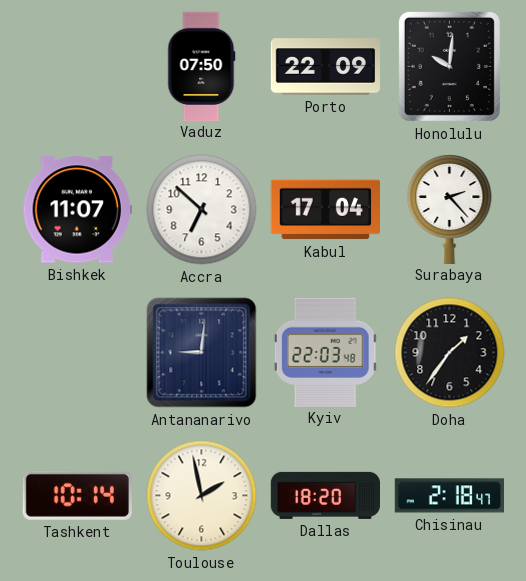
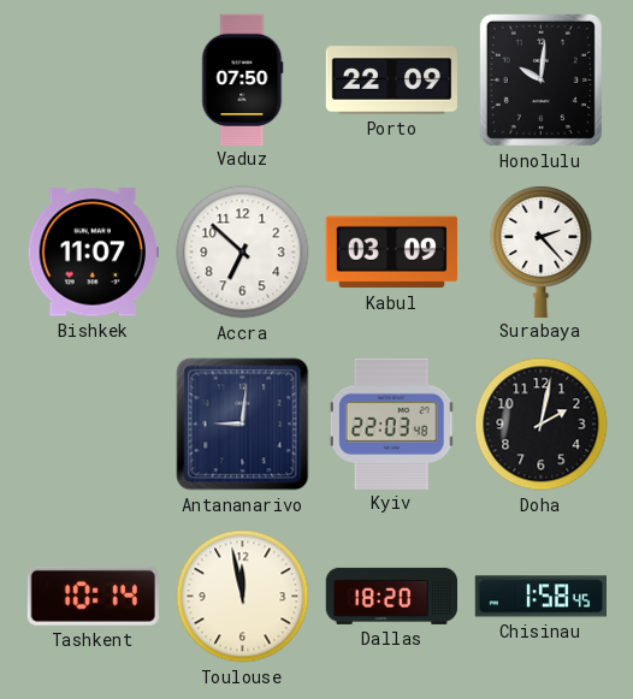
Kabul: 17:04 -> 03:09
Doha: 1:36 -> 2:02
Toulouse: 1:58 -> 11:58
Chisinau: 2:18 -> 1:58
